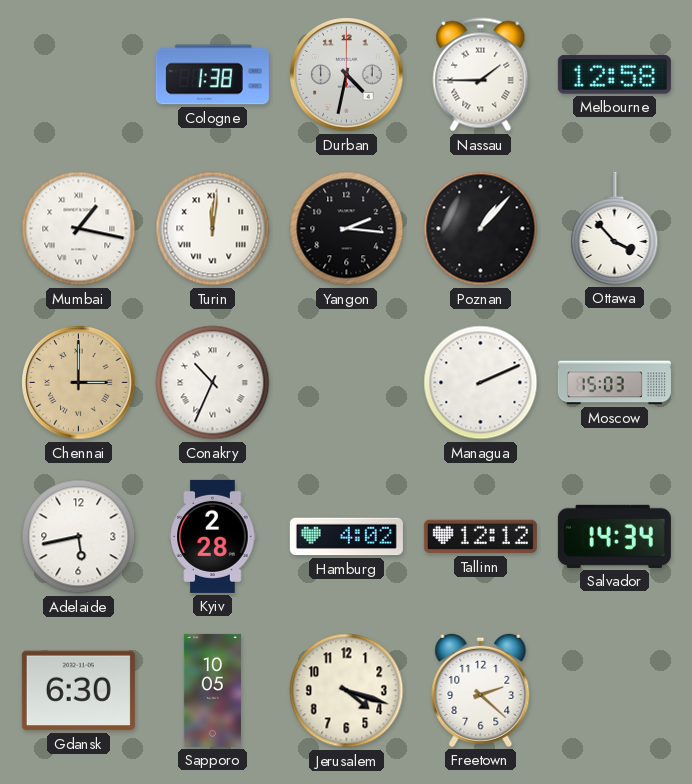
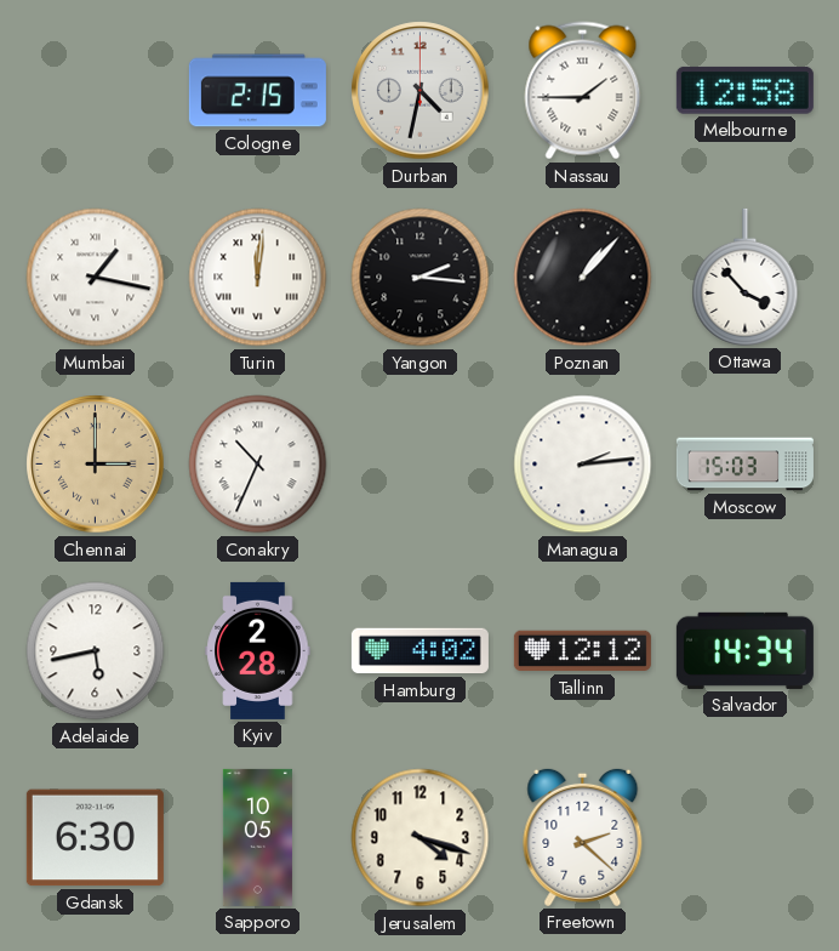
Cologne: 1:38 -> 2:15
Managua: 2:11 -> 2:14
